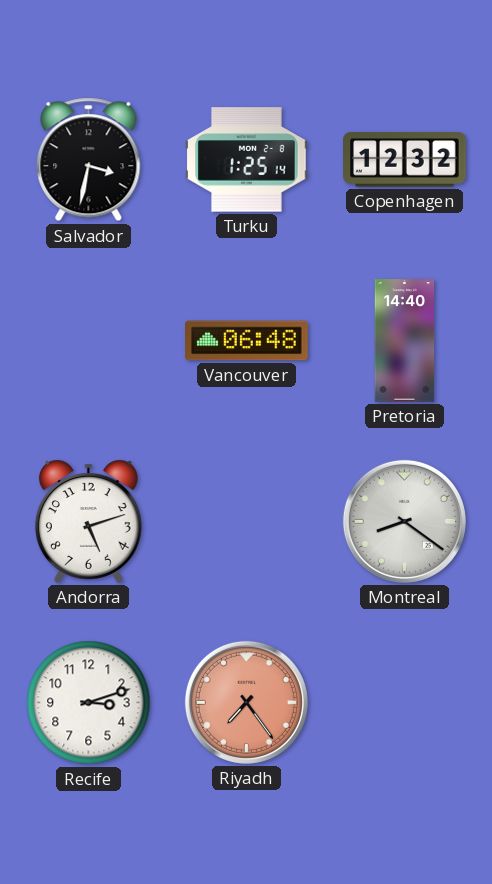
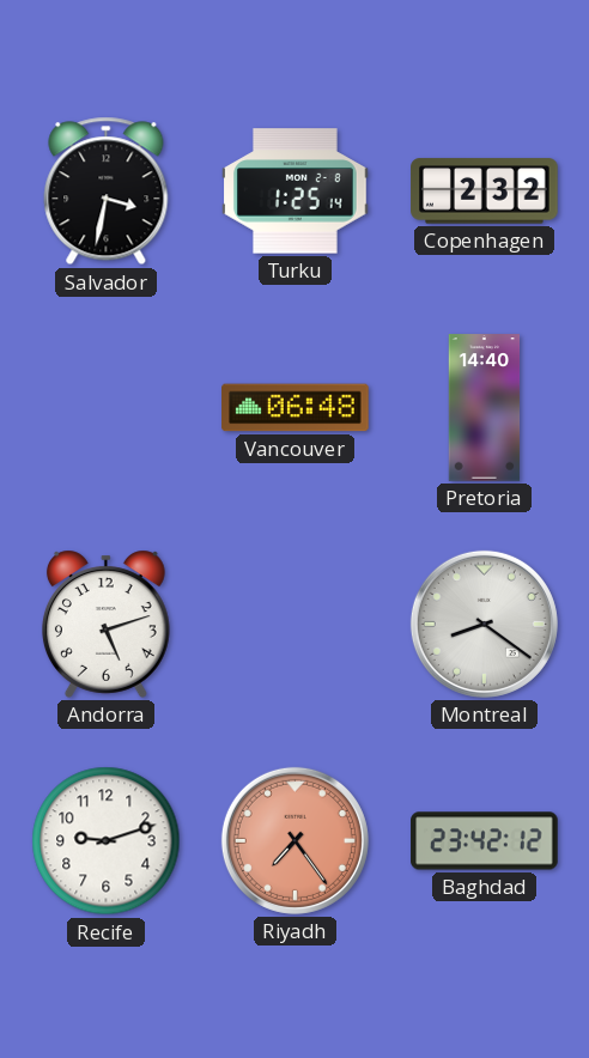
Copenhagen: 12:32 -> 2:32
Recife: 3:12 -> 9:12
Baghdad: none -> 23:42
